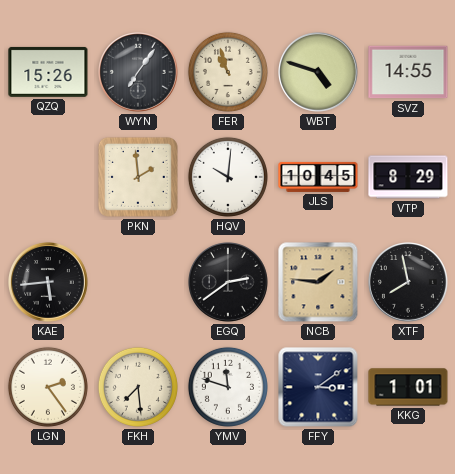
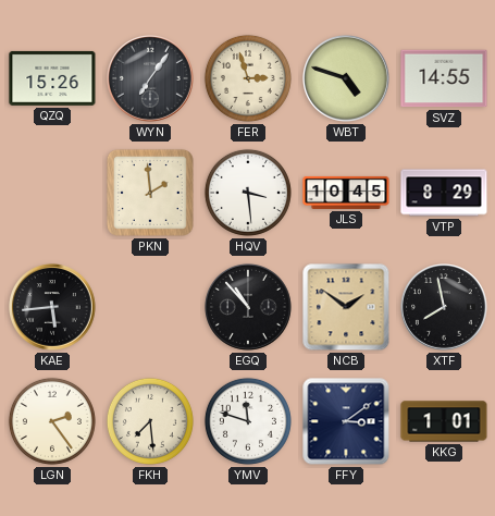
FER: 10:57 -> 2:57
HQV: 10:01 -> 3:29
EGQ: 2:39 -> 10:53
NCB: 1:46 -> 1:51
